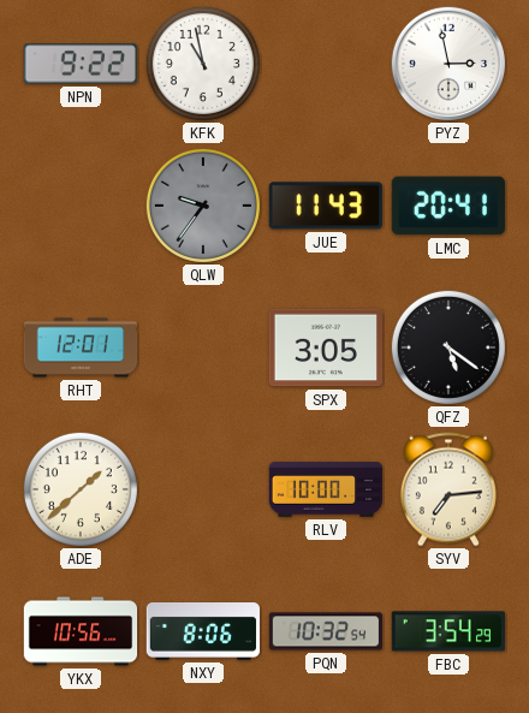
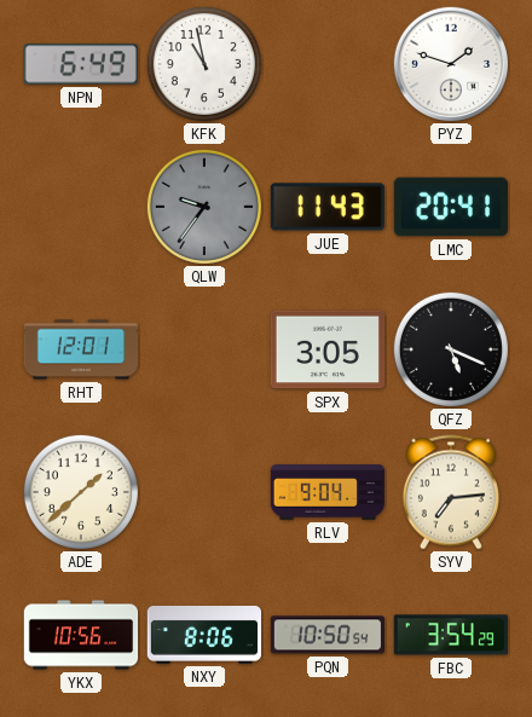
NPN: 9:22 -> 6:49
PYZ: 2:58 -> 1:48
QFZ: 5:21 -> 5:19
RLV: 10:00 -> 9:04
PQN: 10:32 -> 10:50
